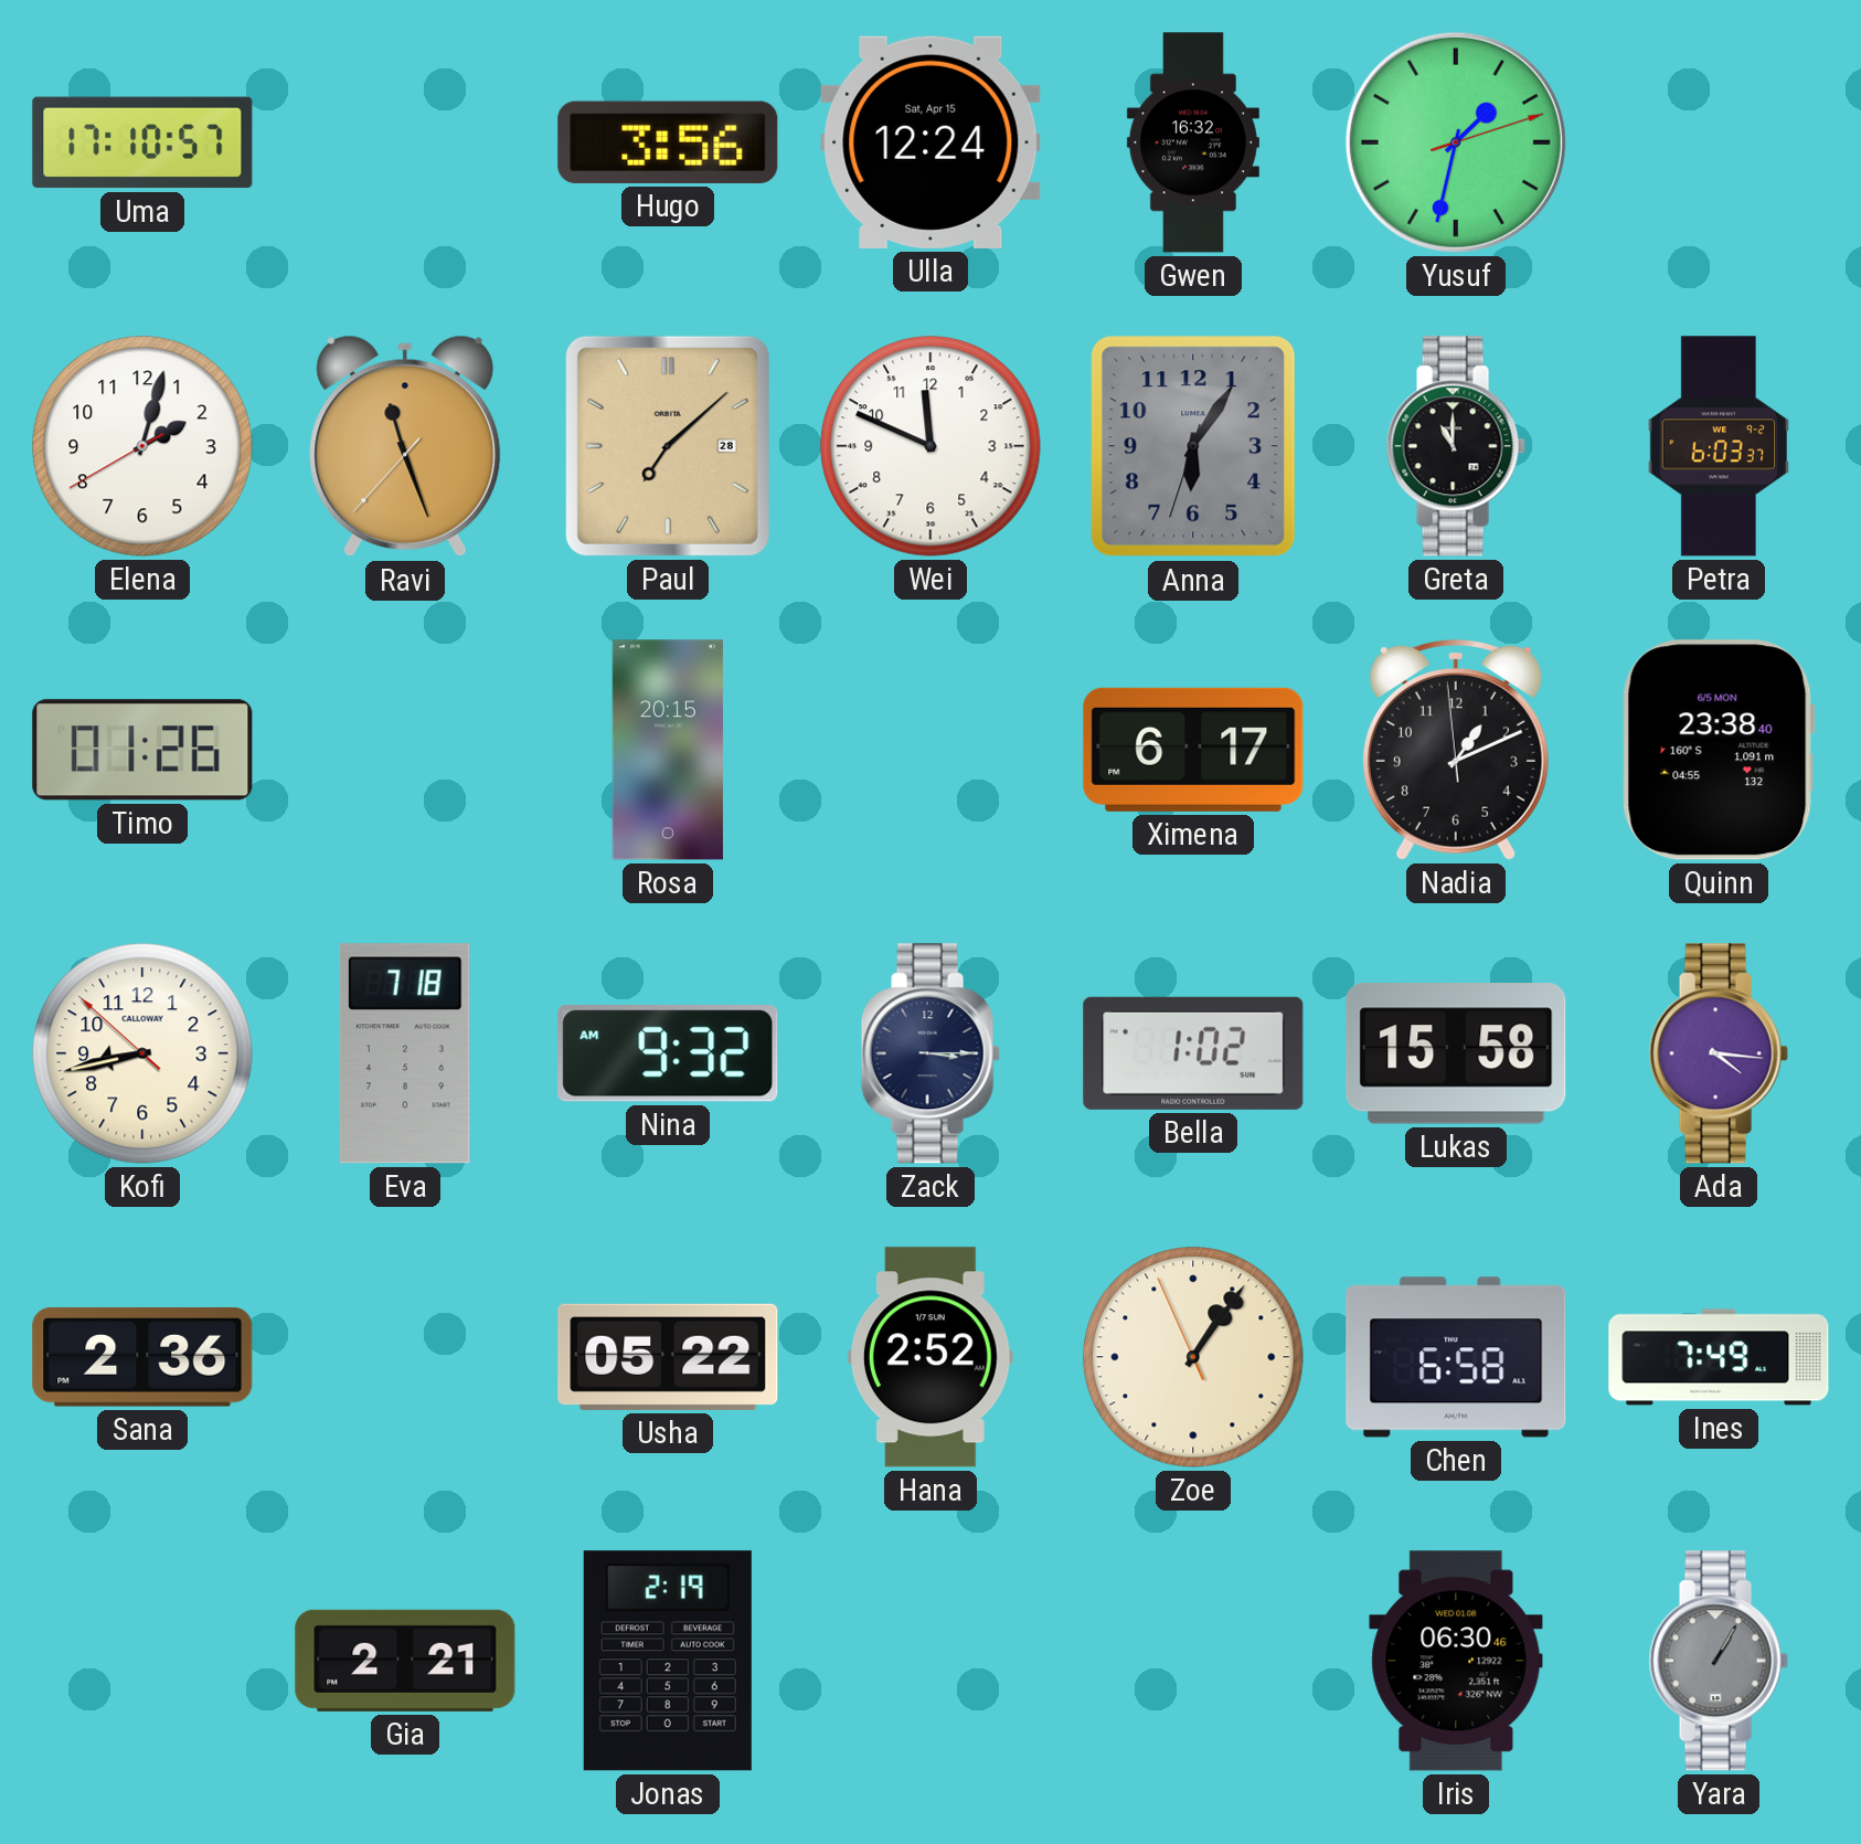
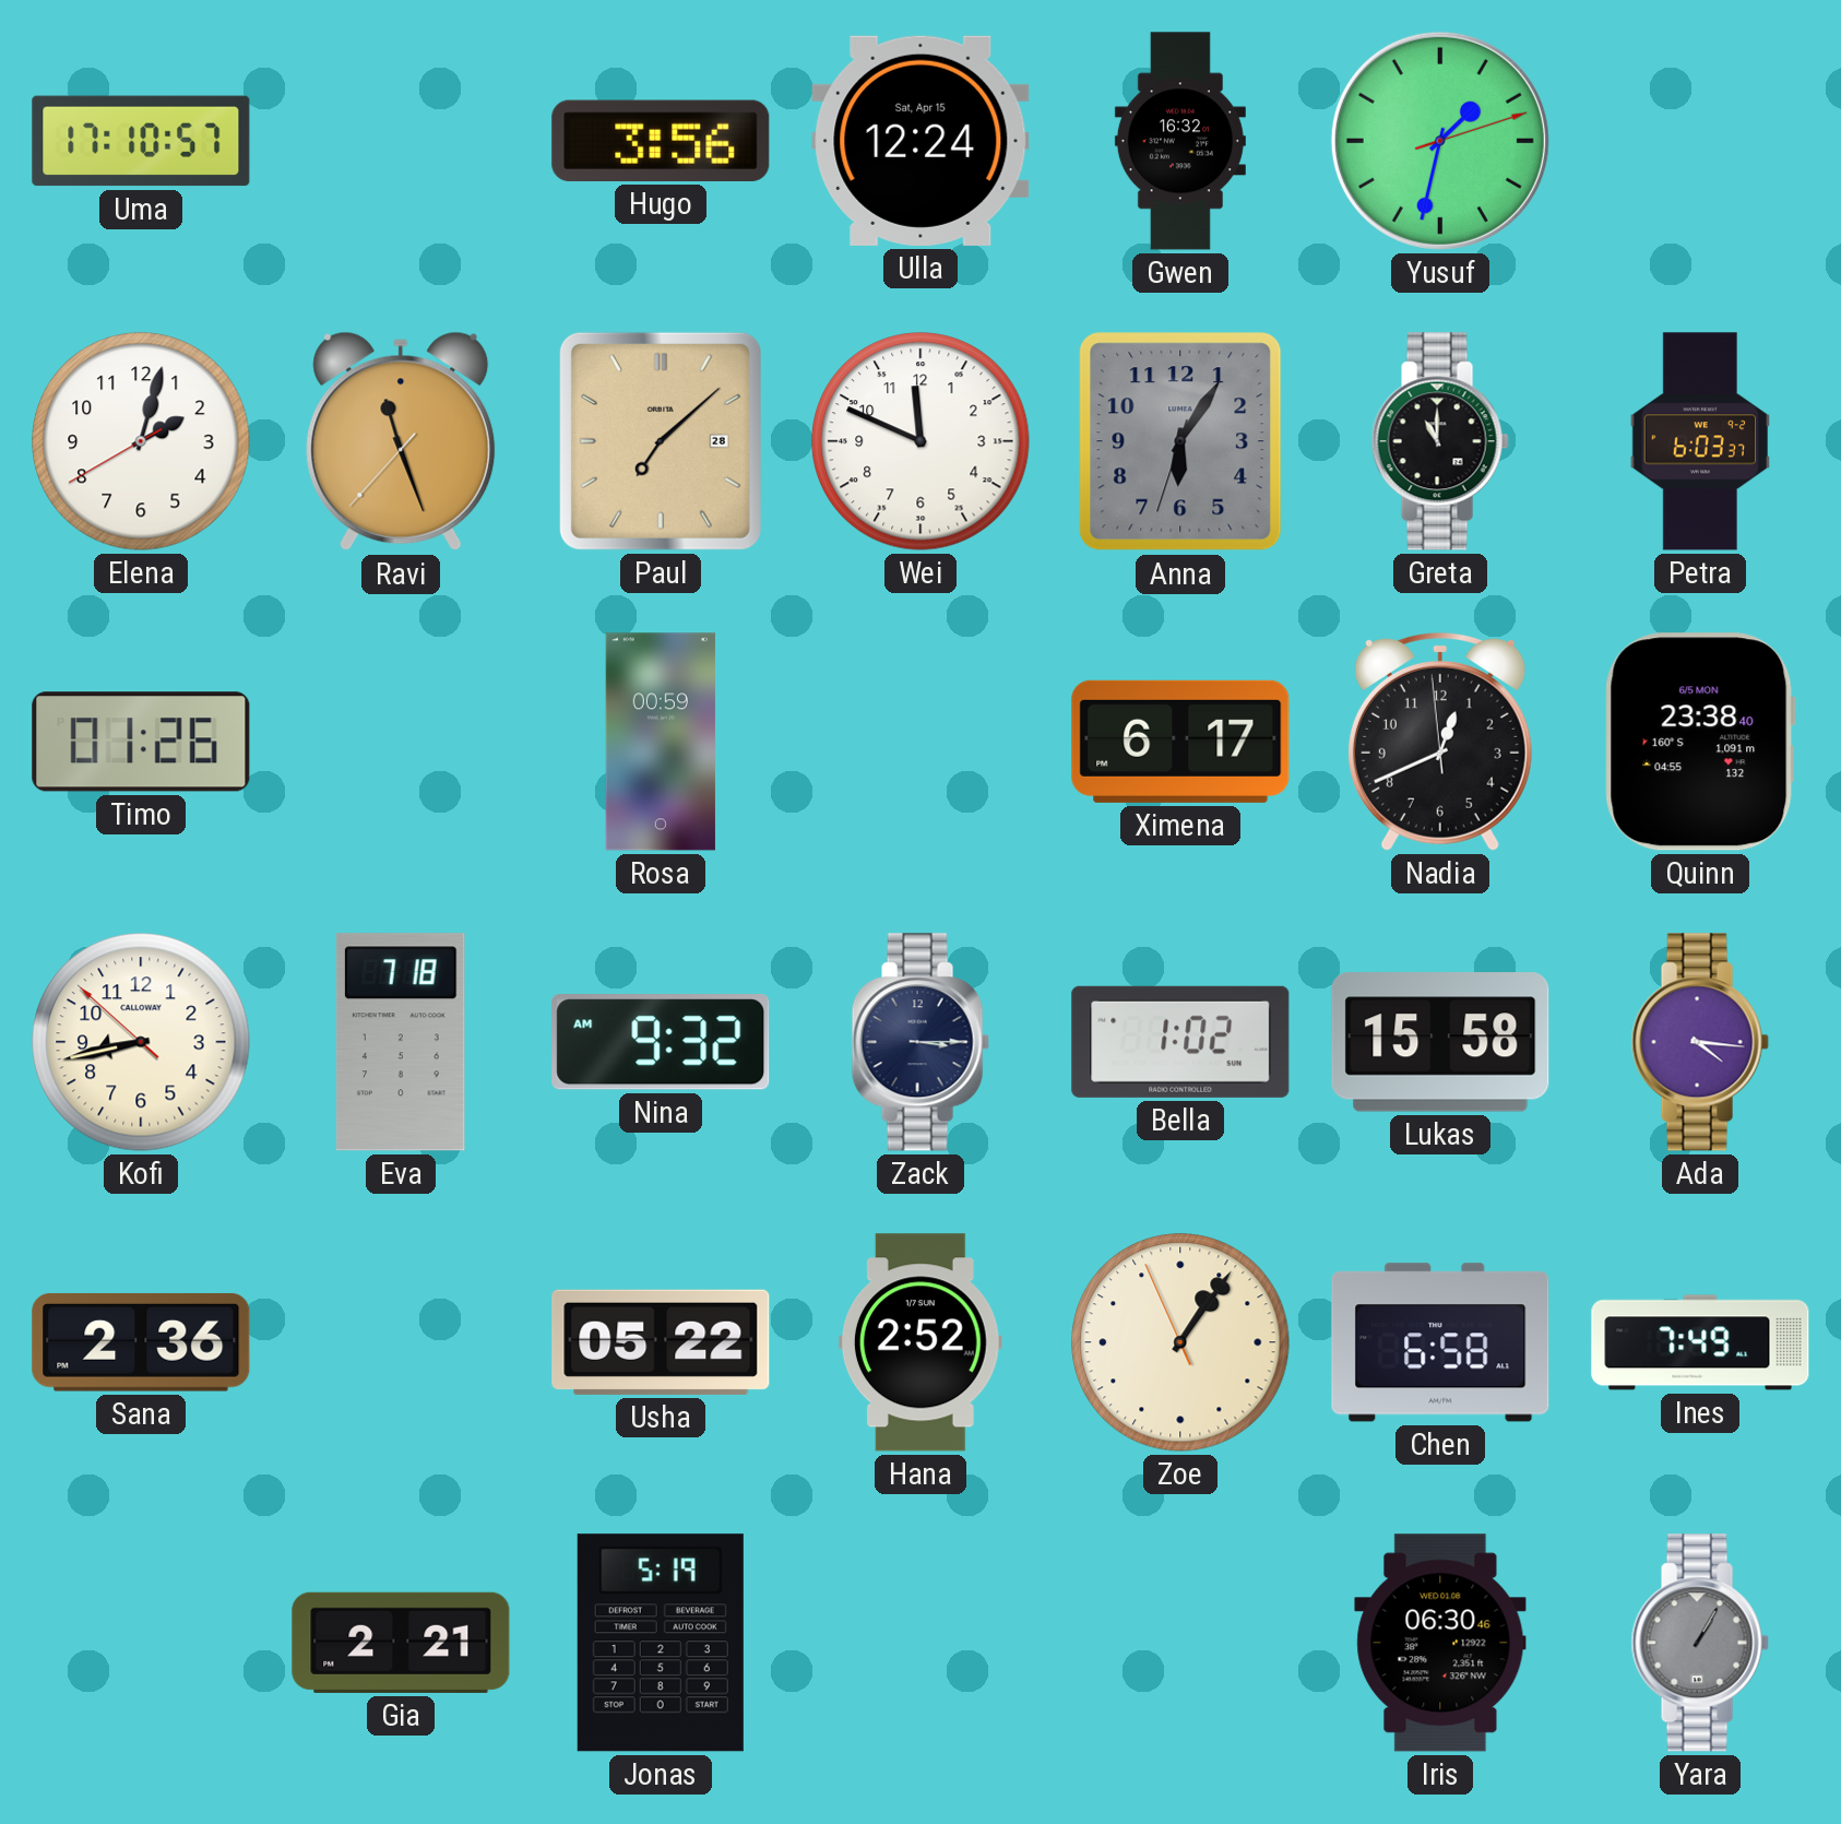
Rosa: 20:15 -> 00:59
Nadia: 1:10 -> 12:40
Jonas: 2:19 -> 5:19
